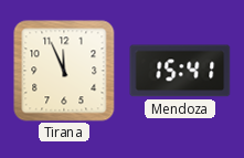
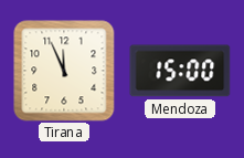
Mendoza: 15:41 -> 15:00
